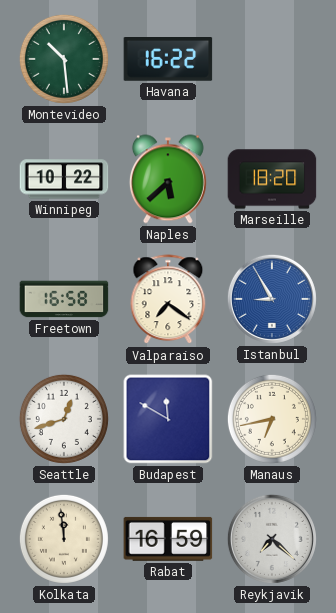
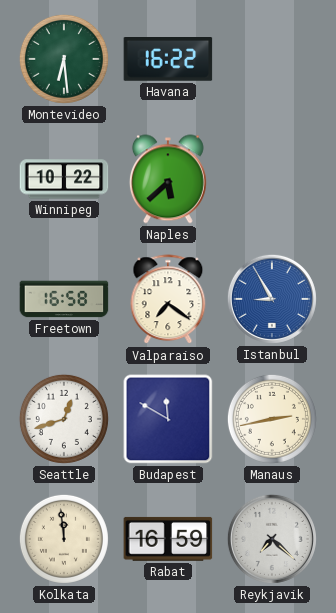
Montevideo: 10:29 -> 6:29
Marseille: 18:20 -> none
Manaus: 6:43 -> 2:43
